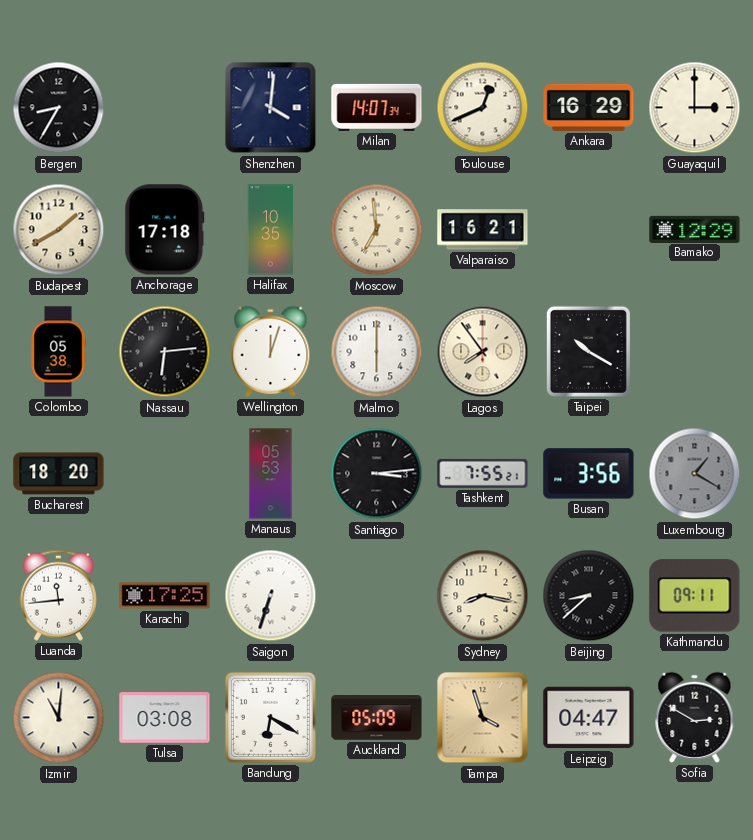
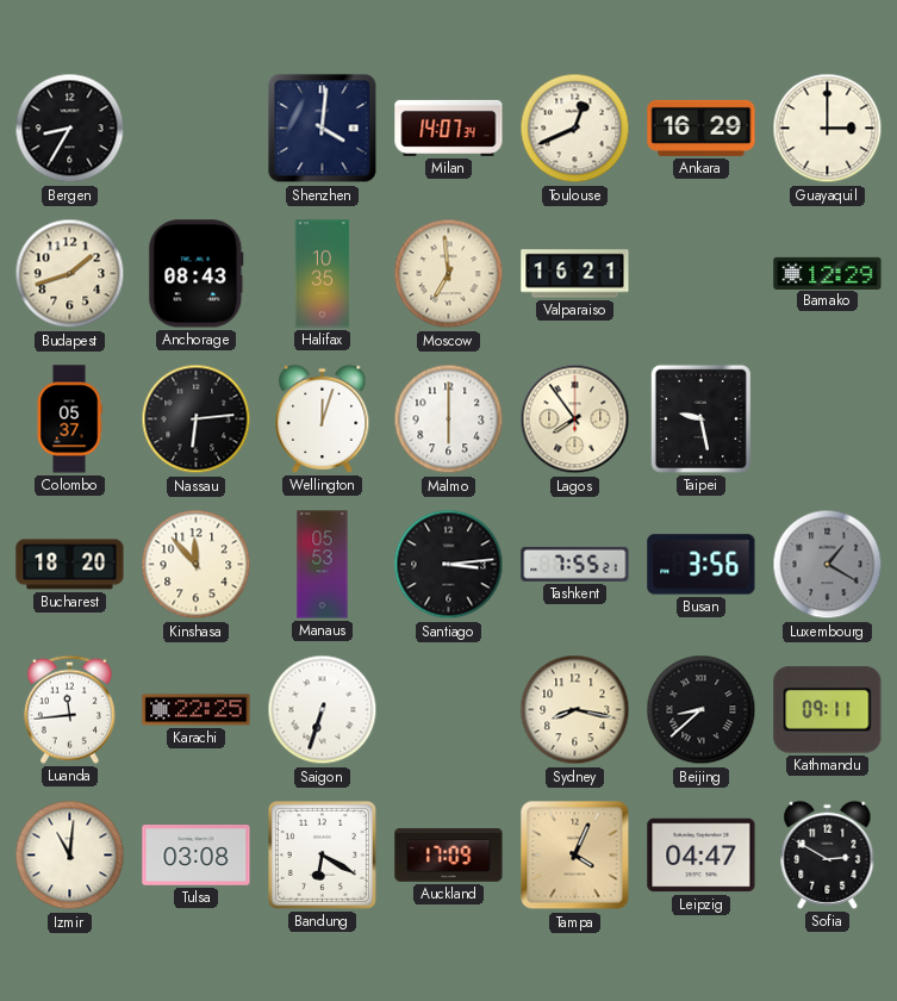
Budapest: 1:40 -> 1:42
Anchorage: 17:18 -> 08:43
Colombo: 05:38 -> 05:37
Taipei: 10:20 -> 9:28
Kinshasa: none -> 11:53
Karachi: 17:25 -> 22:25
Auckland: 05:09 -> 17:09
Tampa: 3:57 -> 4:04
